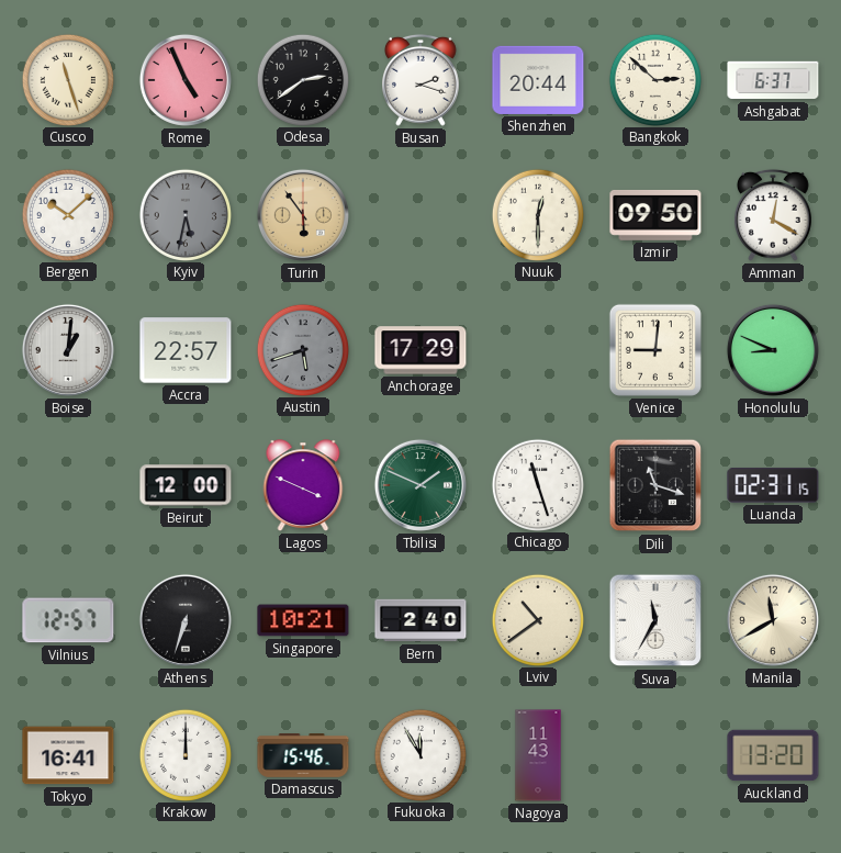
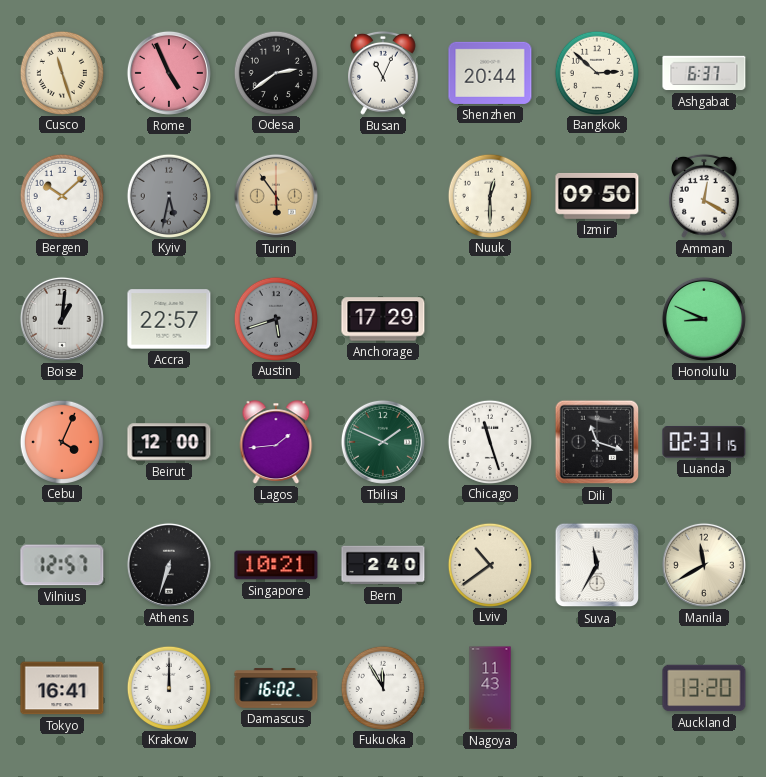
Busan: 2:18 -> 11:04
Venice: 9:01 -> none
Cebu: none -> 4:04
Lagos: 3:49 -> 1:44
Damascus: 15:46 -> 16:02
